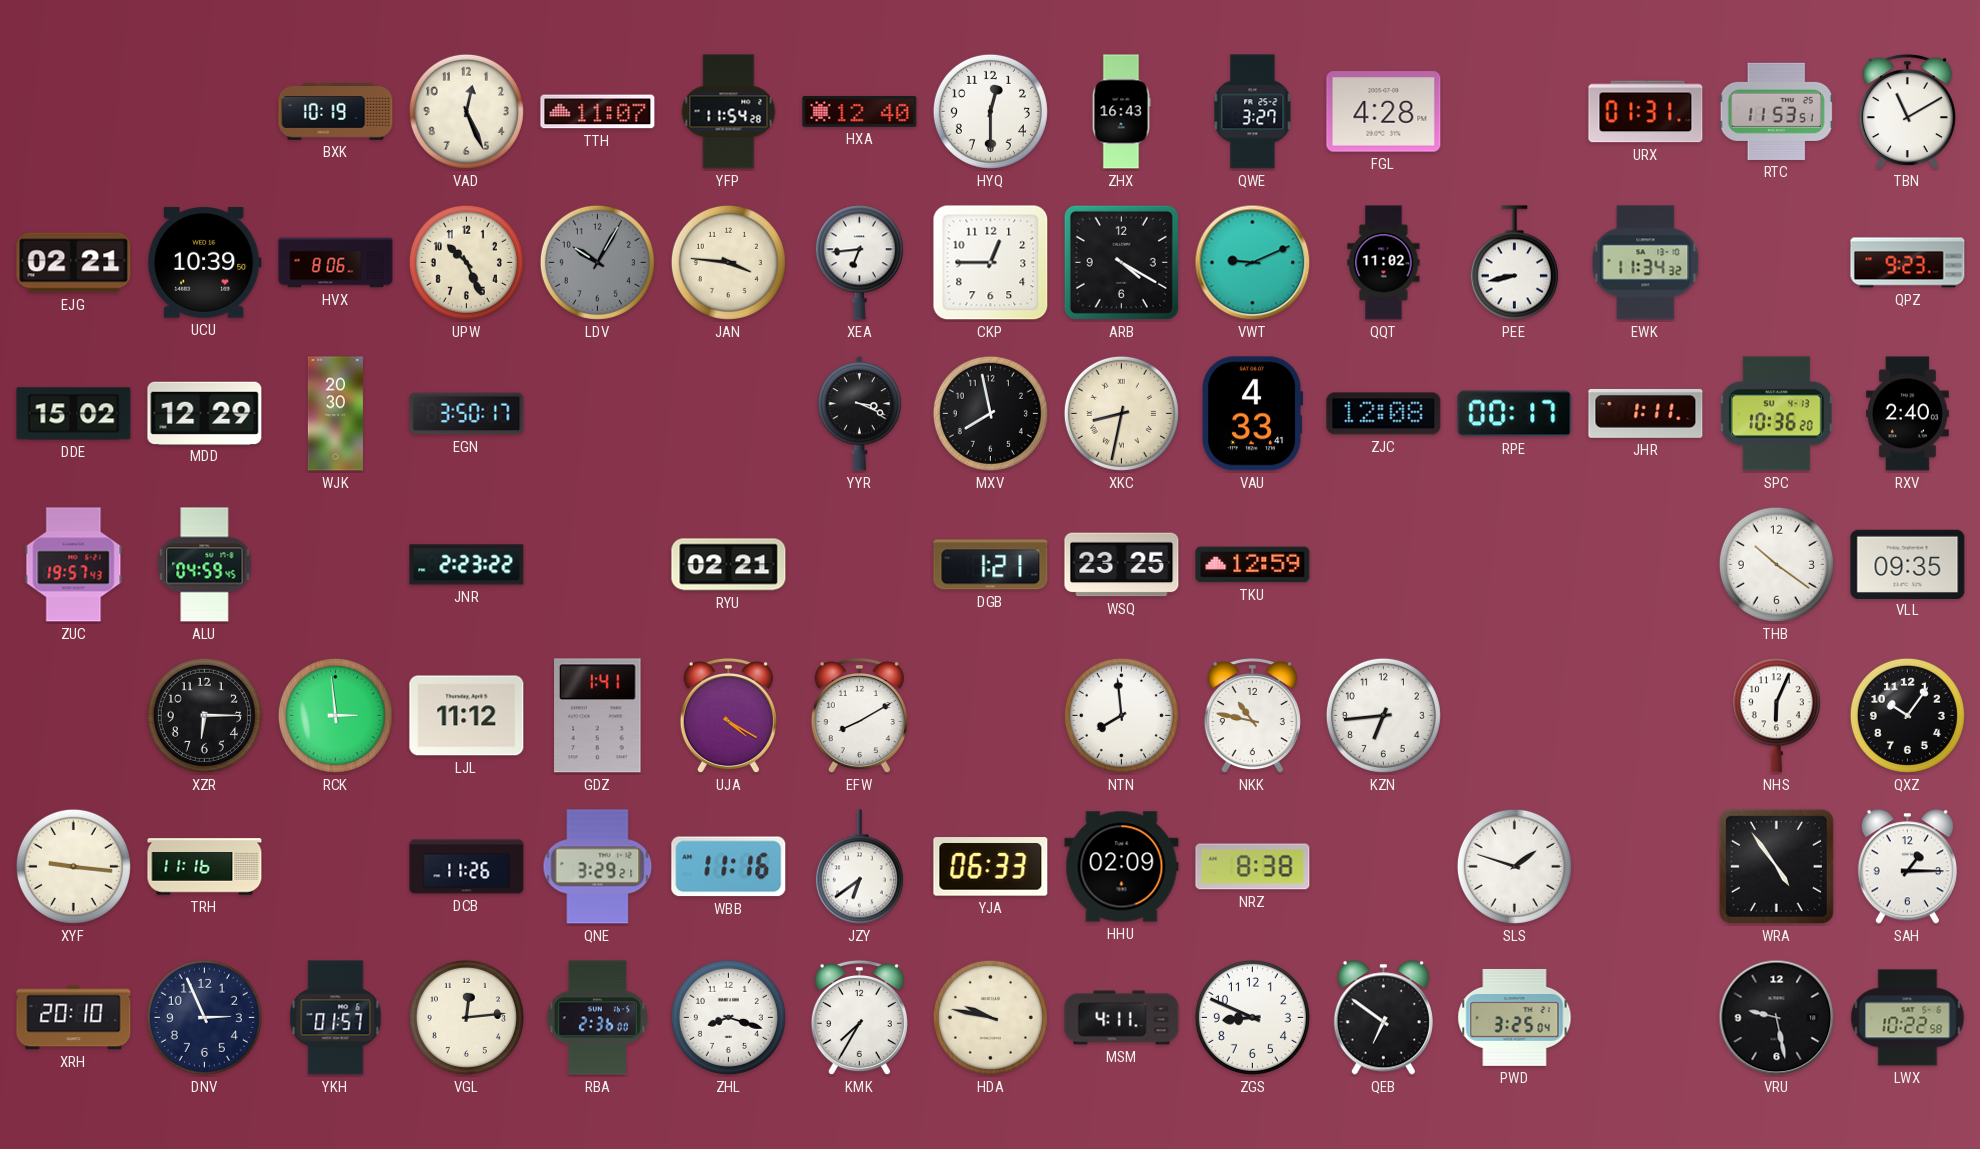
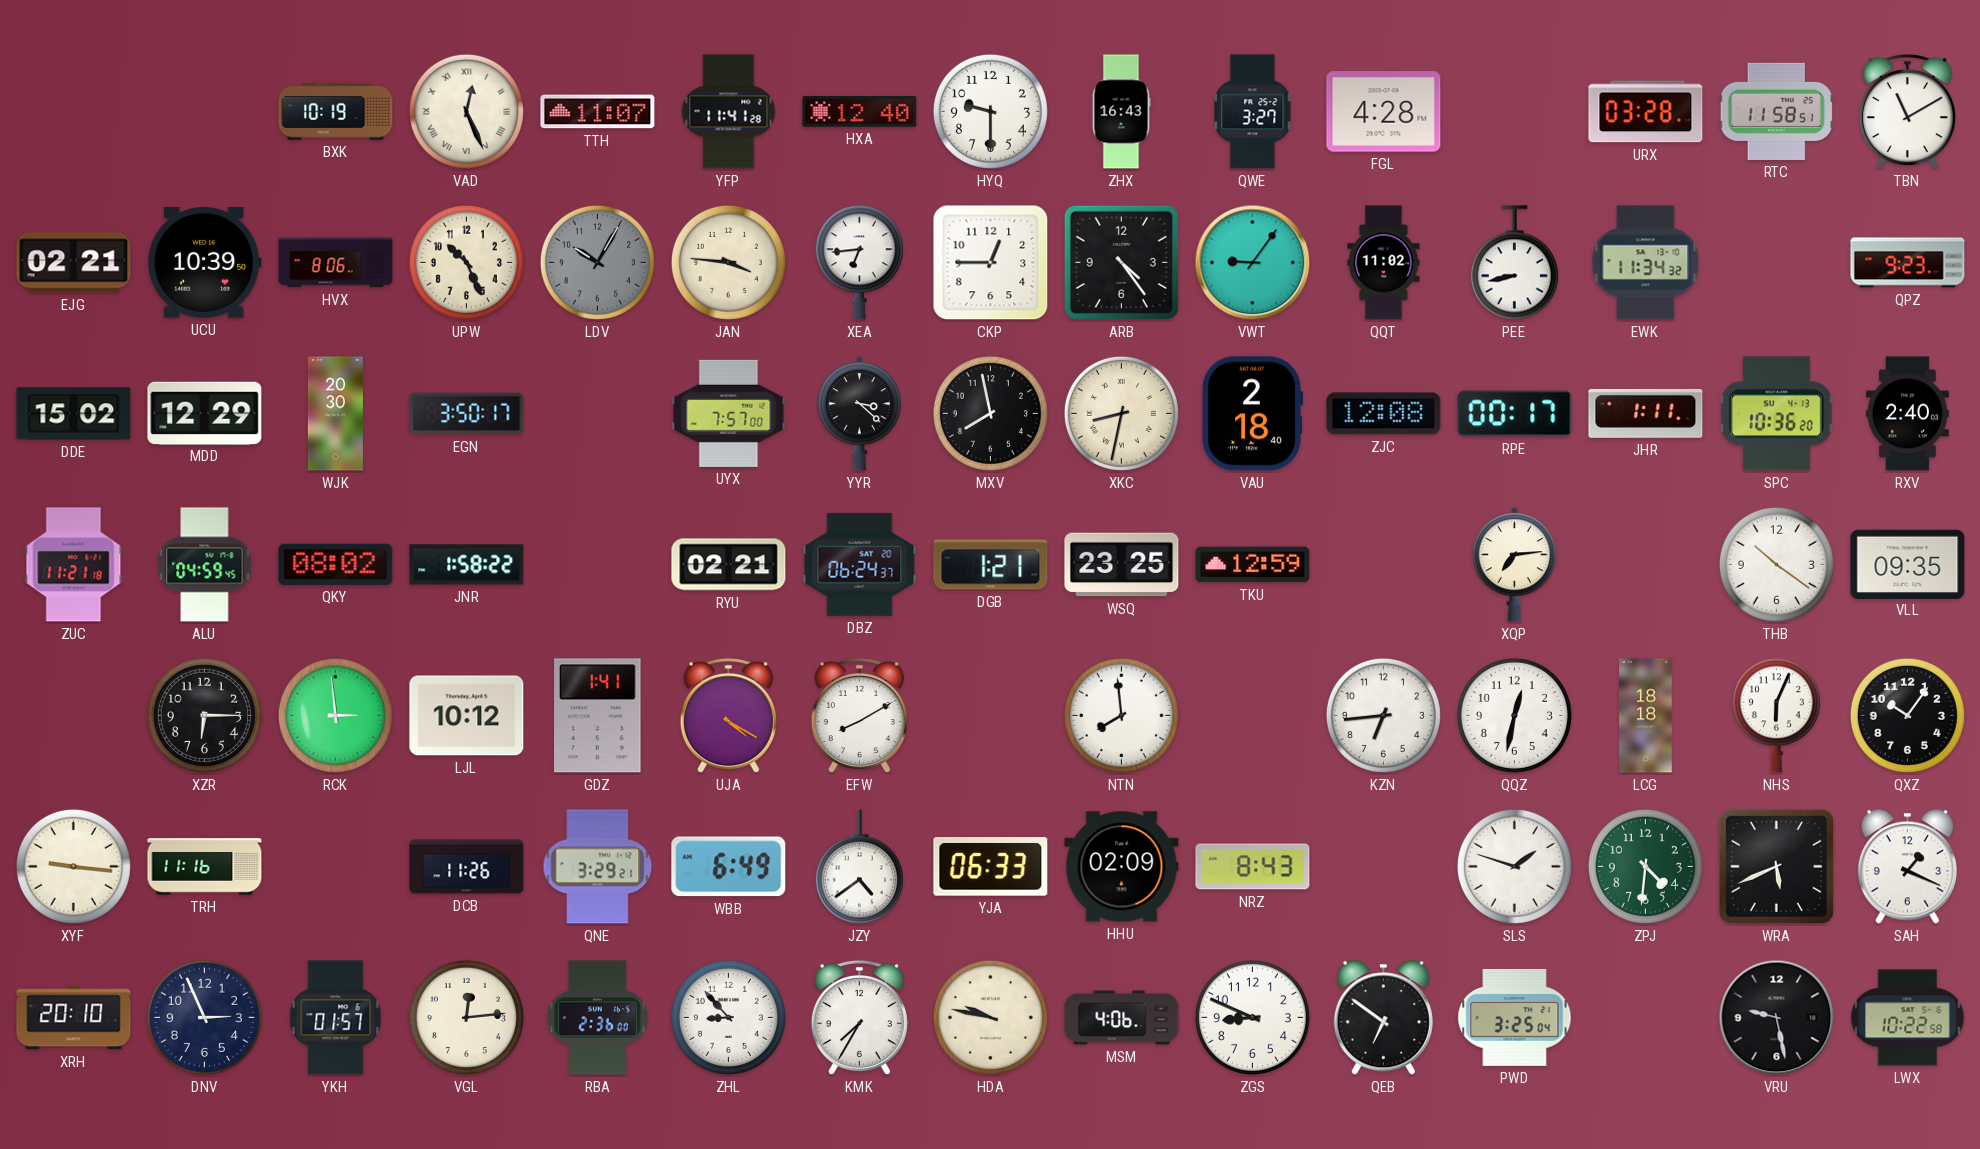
VAD numerals: Arabic -> Roman
YFP: 11:54 -> 11:41
HYQ: 12:30 -> 9:30
URX: 01:31 -> 03:28
RTC: 11:53 -> 11:58
ARB: 4:20 -> 4:24
VWT: 9:11 -> 9:06
UYX: none -> 7:57
YYR: 3:19 -> 3:22
VAU: 4:33 -> 2:18
ZUC: 19:57 -> 11:21
QKY: none -> 08:02
JNR: 2:23 -> 1:58
DBZ: none -> 06:24
XQP: none -> 7:14
LJL: 11:12 -> 10:12
NKK: 10:47 -> none
QQZ: none -> 12:32
LCG: none -> 18:18
WBB: 11:16 -> 6:49
JZY: 6:39 -> 4:39
NRZ: 8:38 -> 8:43
ZPJ: none -> 4:31
WRA: 4:54 -> 5:41
SAH: 1:15 -> 1:19
ZHL: 8:18 -> 8:53
MSM: 4:11 -> 4:06
